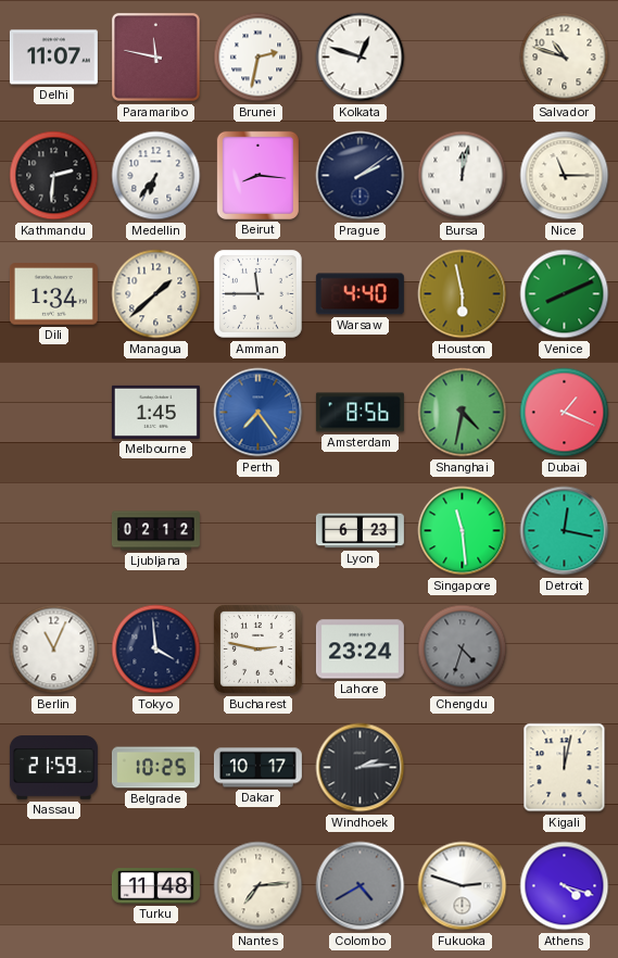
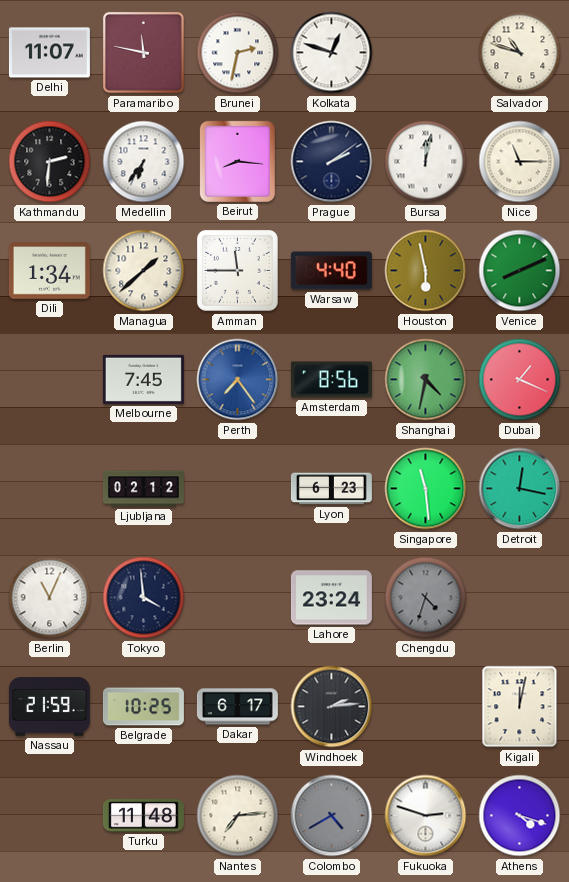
Melbourne: 1:45 -> 7:45
Bucharest: 2:47 -> none
Dakar: 10:17 -> 6:17
